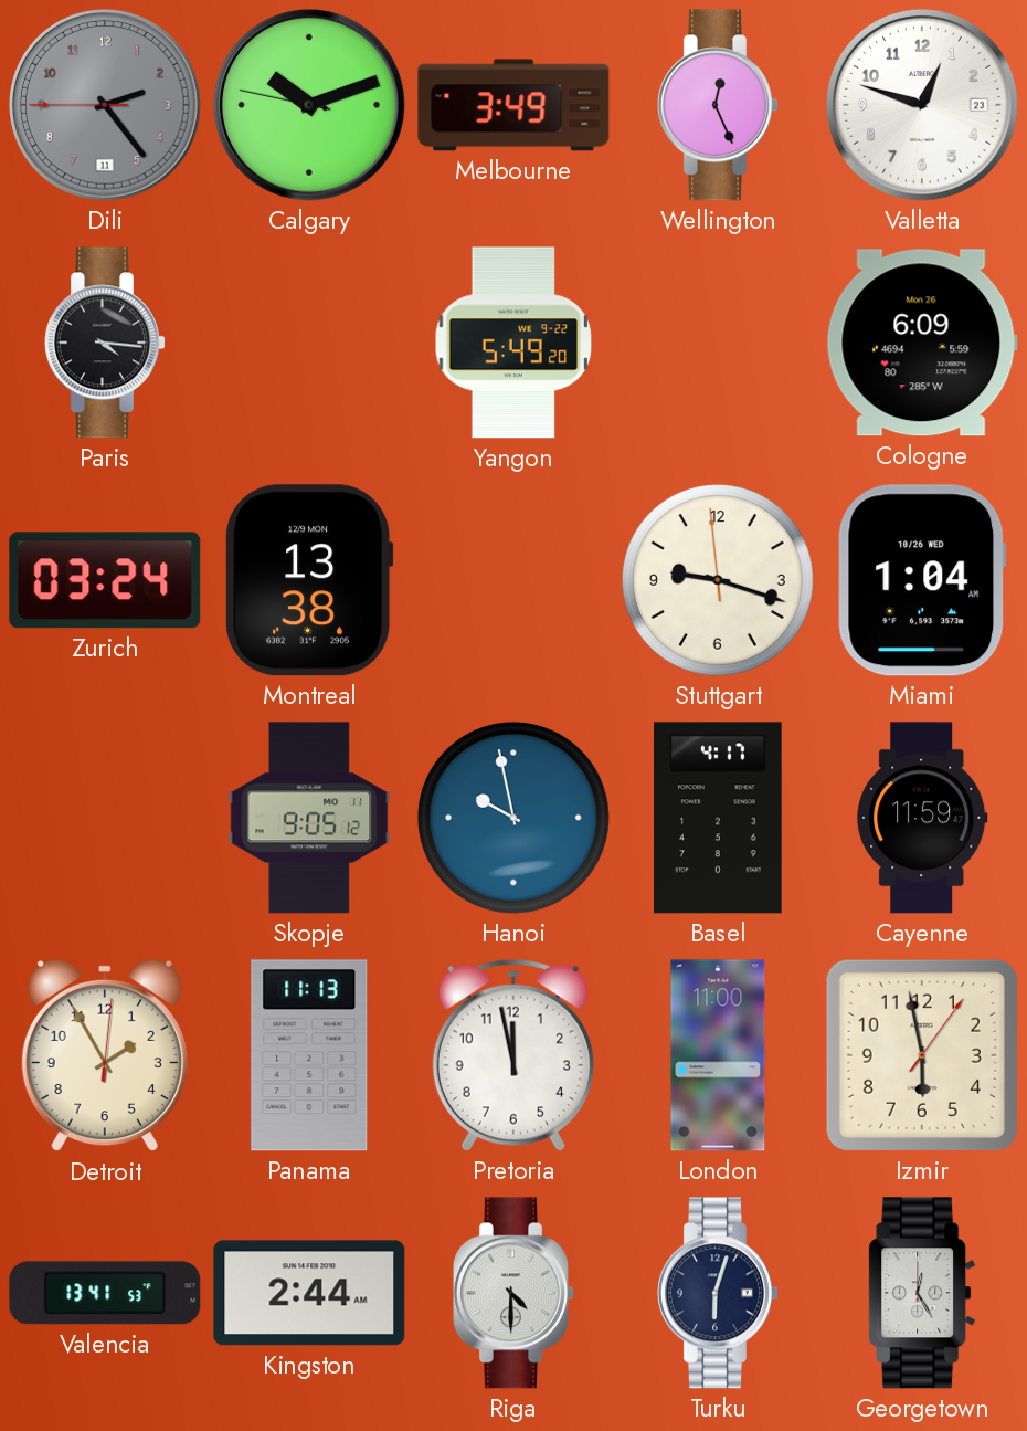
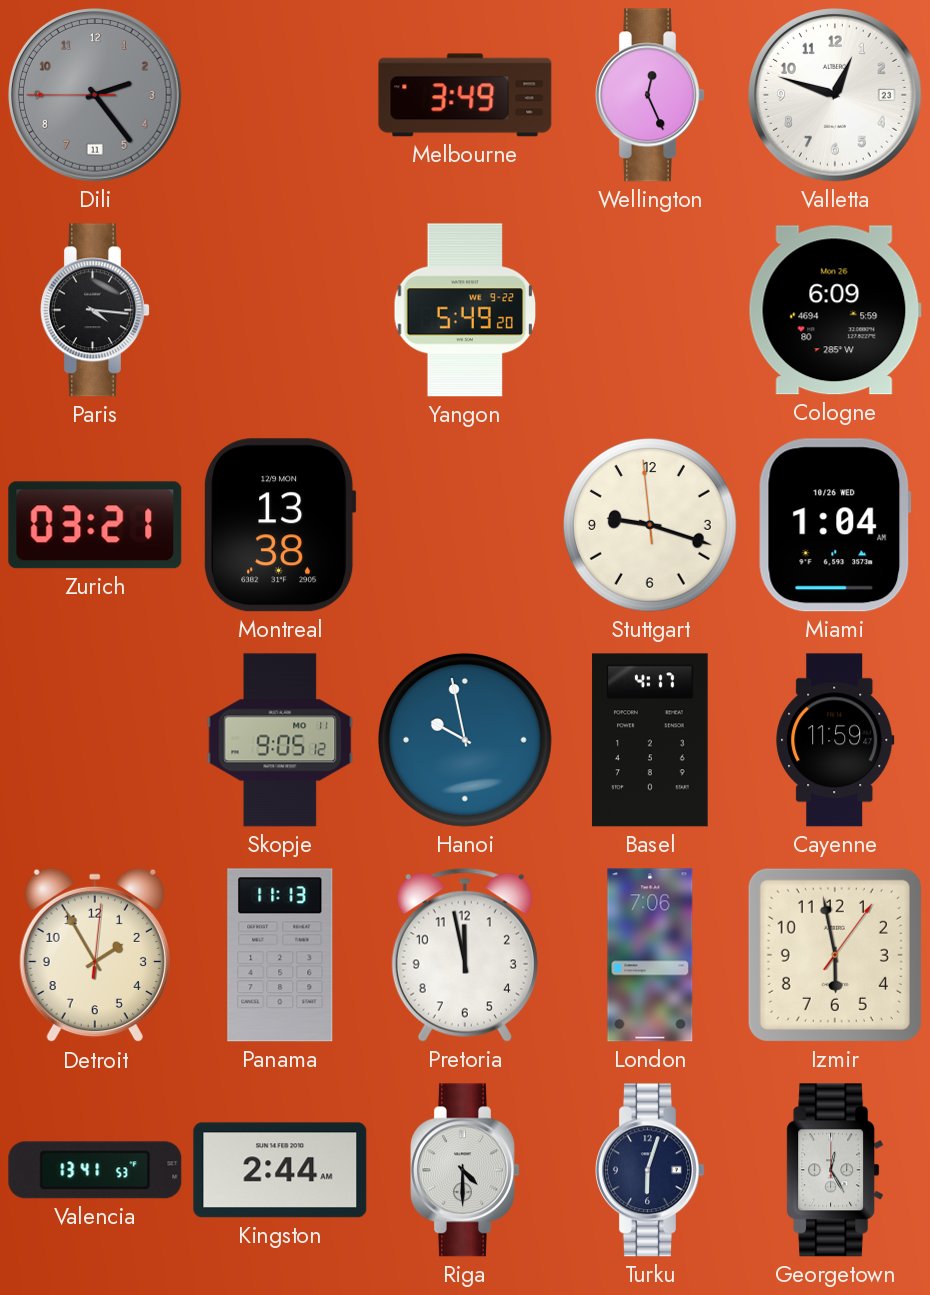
Calgary: 10:11 -> none
Zurich: 03:24 -> 03:21
London: 11:00 -> 7:06
